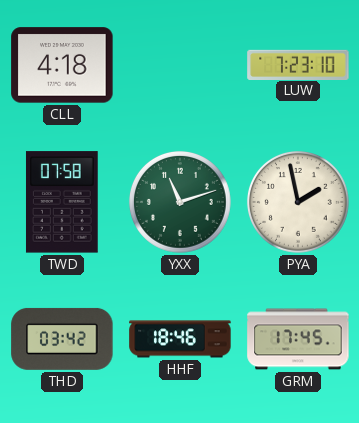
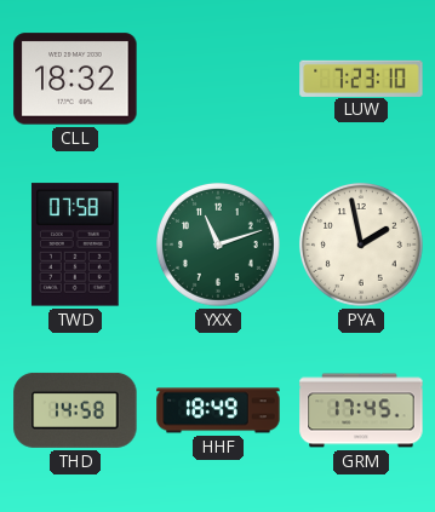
CLL: 4:18 -> 18:32
THD: 03:42 -> 14:58
HHF: 18:46 -> 18:49
